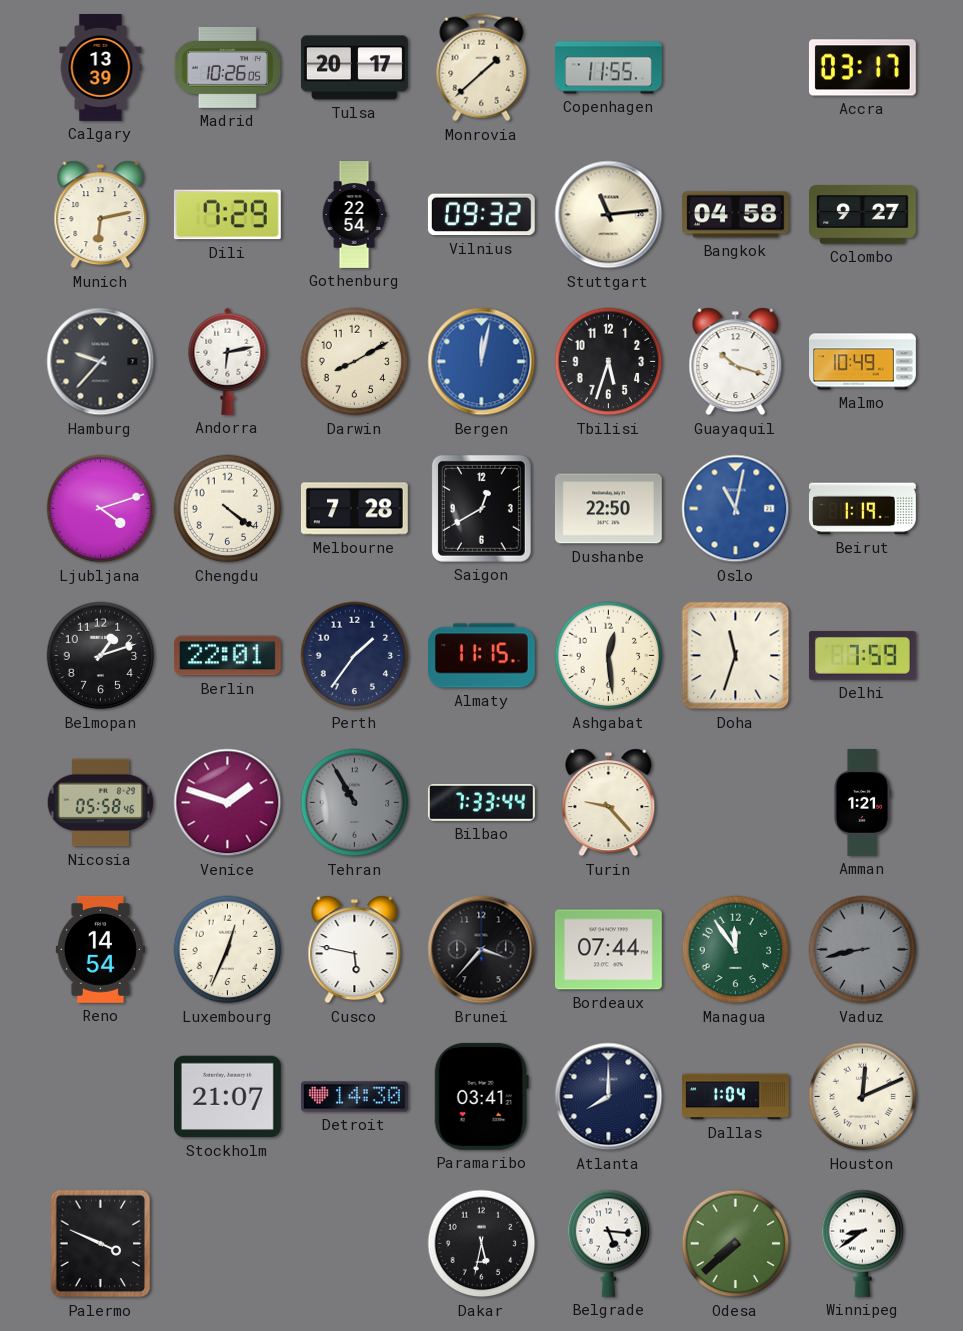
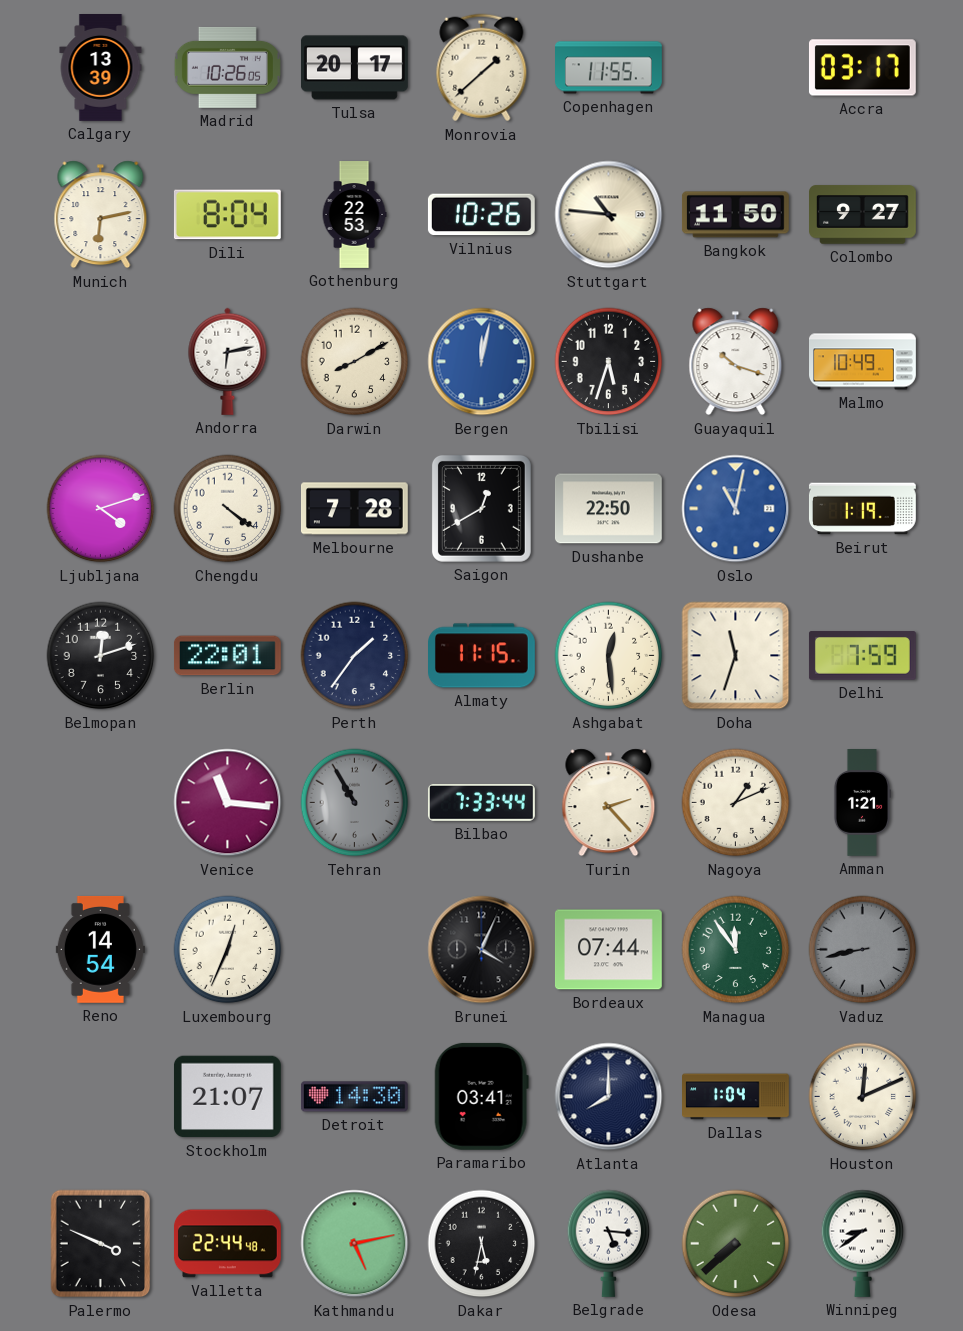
Dili: 7:29 -> 8:04
Gothenburg: 22:54 -> 22:53
Vilnius: 09:32 -> 10:26
Stuttgart: 11:14 -> 10:46
Bangkok: 04:58 -> 11:50
Hamburg: 9:37 -> none
Belmopan: 1:12 -> 12:12
Nicosia: 05:58 -> none
Venice: 1:48 -> 11:16
Turin: 9:23 -> 2:23
Nagoya: none -> 1:11
Cusco: 5:47 -> none
Brunei: 3:37 -> 4:04
Valletta: none -> 22:44
Kathmandu: none -> 5:13
